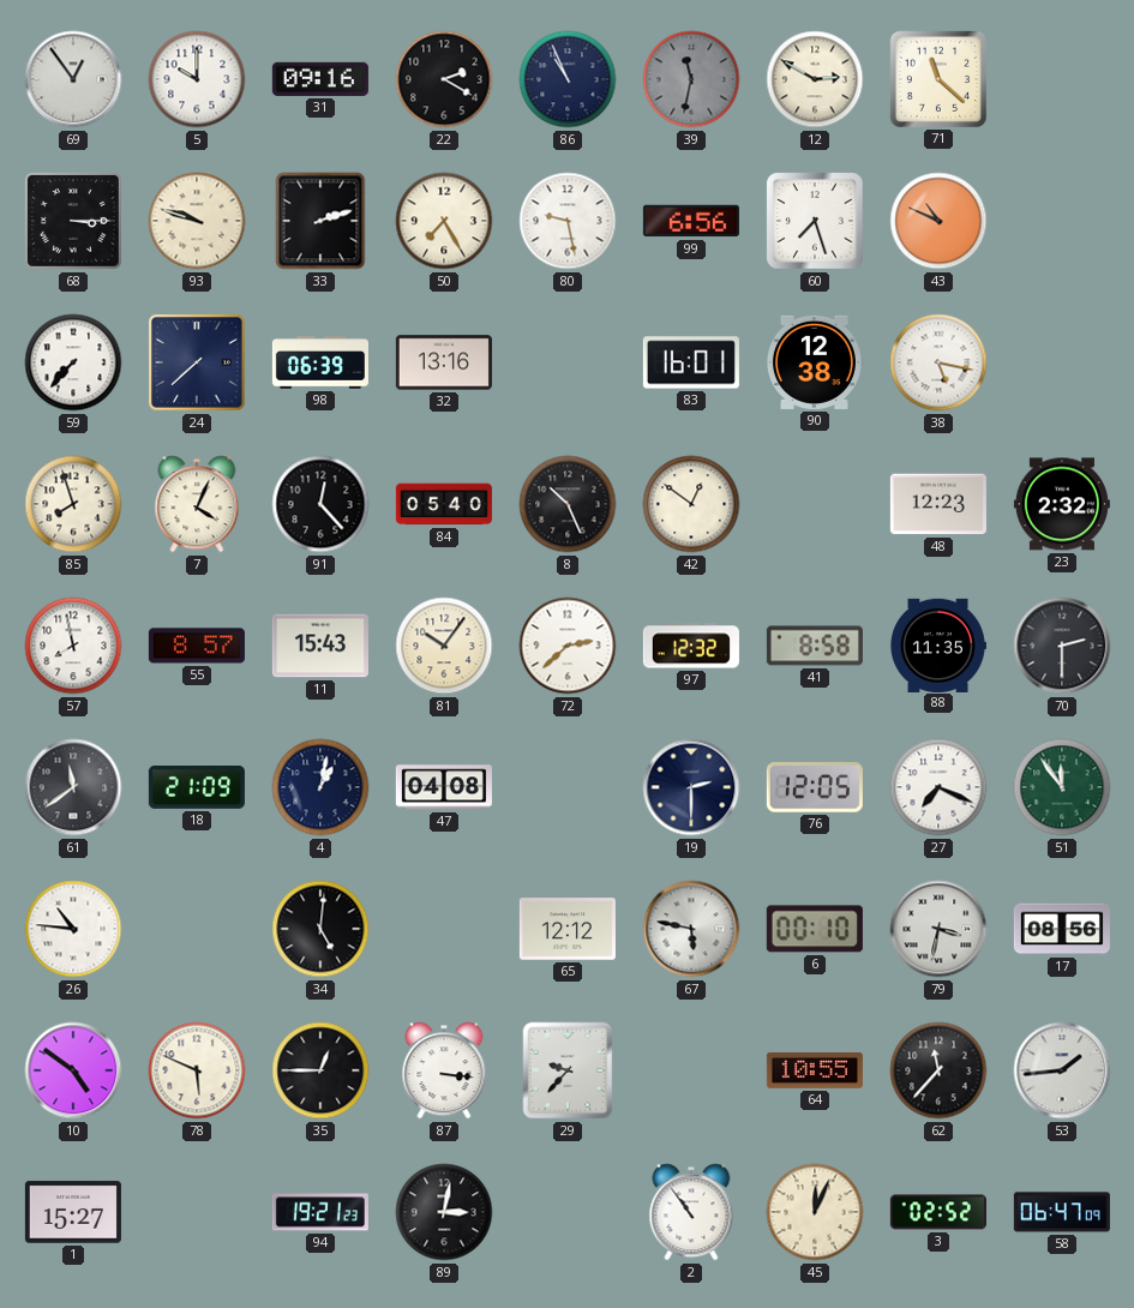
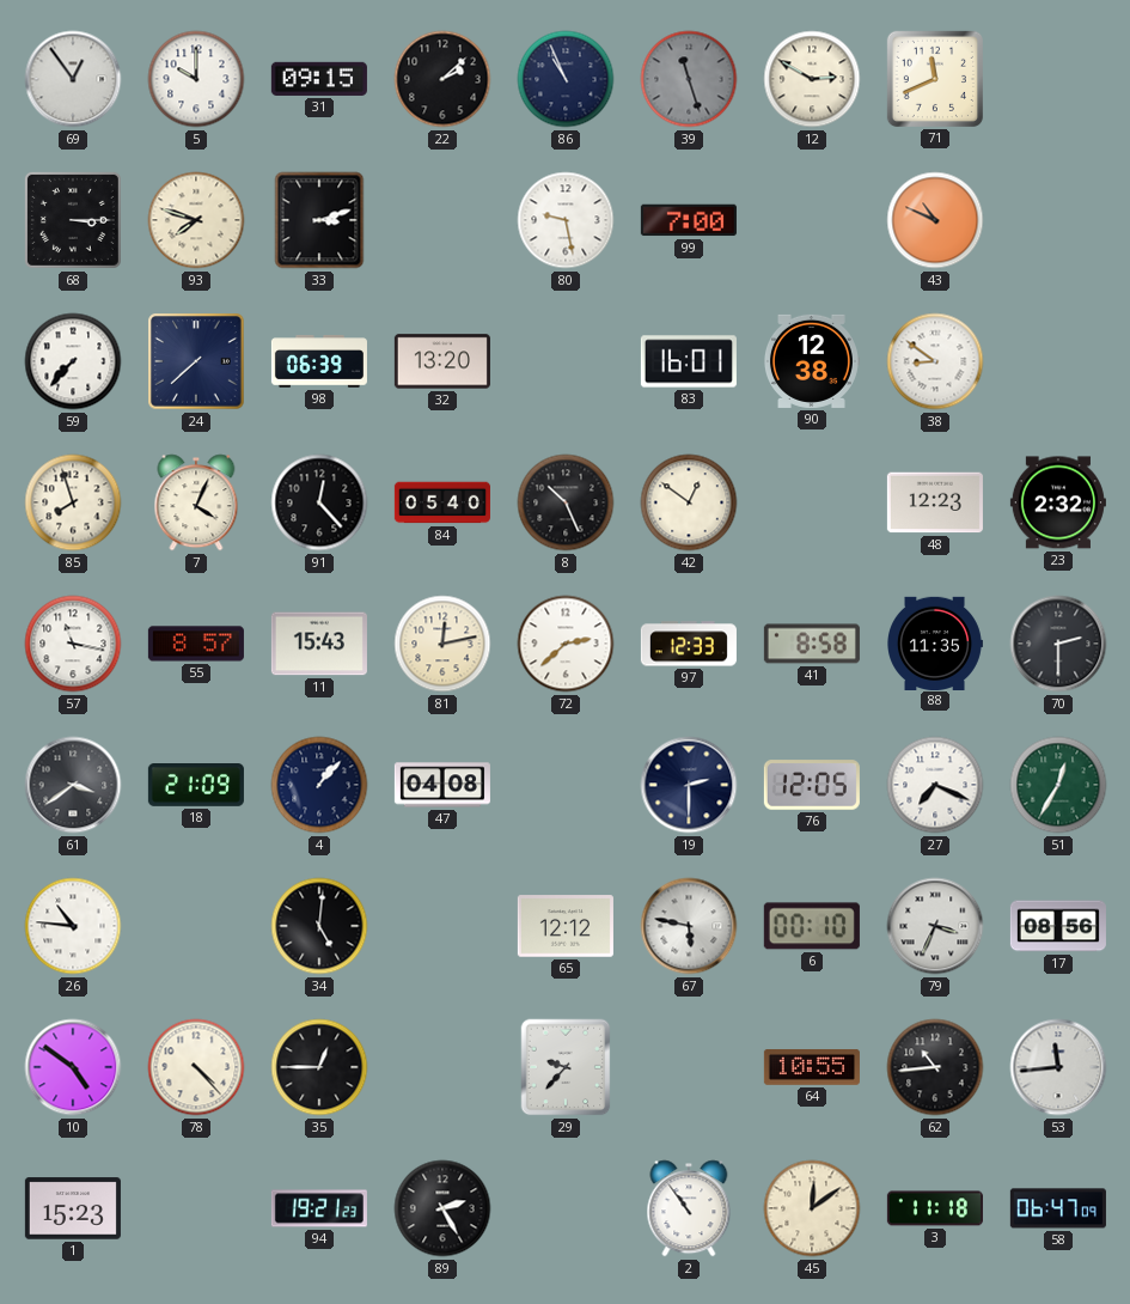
31: 09:16 -> 09:15
22: 2:20 -> 2:08
39: 11:32 -> 11:27
71: 11:22 -> 11:41
93: 9:48 -> 7:48
33: 2:12 -> 3:12
50: 7:25 -> none
99: 6:56 -> 7:00
60: 7:27 -> none
32: 13:16 -> 13:20
38: 5:17 -> 8:51
57: 7:58 -> 11:17
81: 10:06 -> 12:13
97: 12:32 -> 12:33
61: 11:39 -> 3:39
4: 1:02 -> 1:07
51: 11:54 -> 12:35
79: 3:32 -> 3:34
78: 5:49 -> 4:23
87: 3:16 -> none
62: 11:37 -> 10:44
53: 1:44 -> 11:44
1: 15:27 -> 15:23
89: 3:02 -> 2:25
45: 12:04 -> 12:09
3: 02:52 -> 11:18
